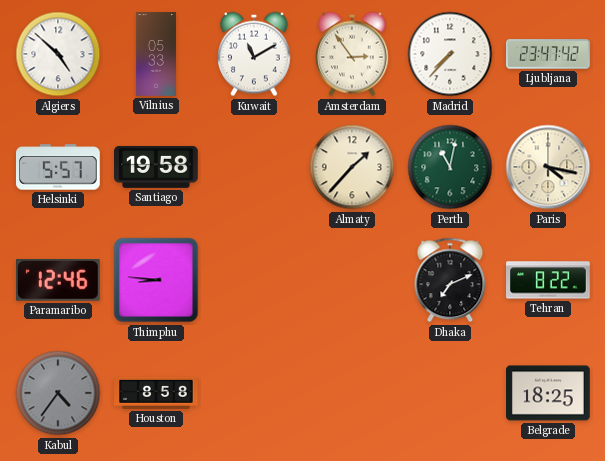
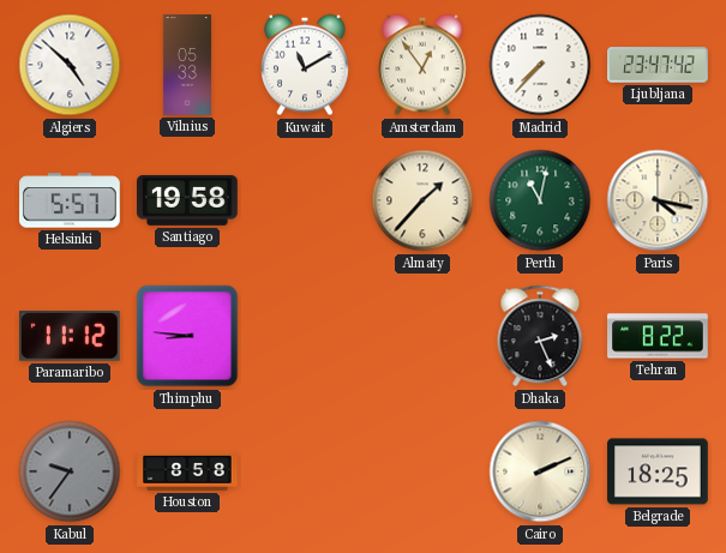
Amsterdam: 2:54 -> 12:54
Paramaribo: 12:46 -> 11:12
Dhaka: 7:11 -> 2:26
Kabul: 4:36 -> 9:36
Cairo: none -> 2:11
